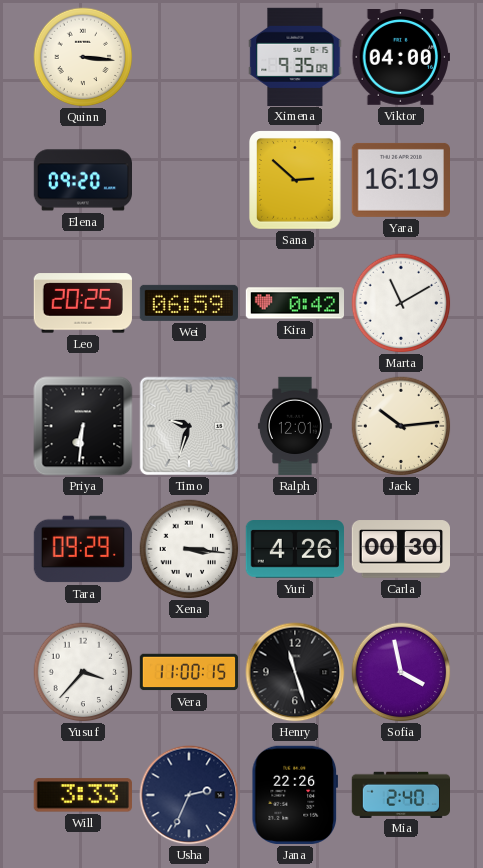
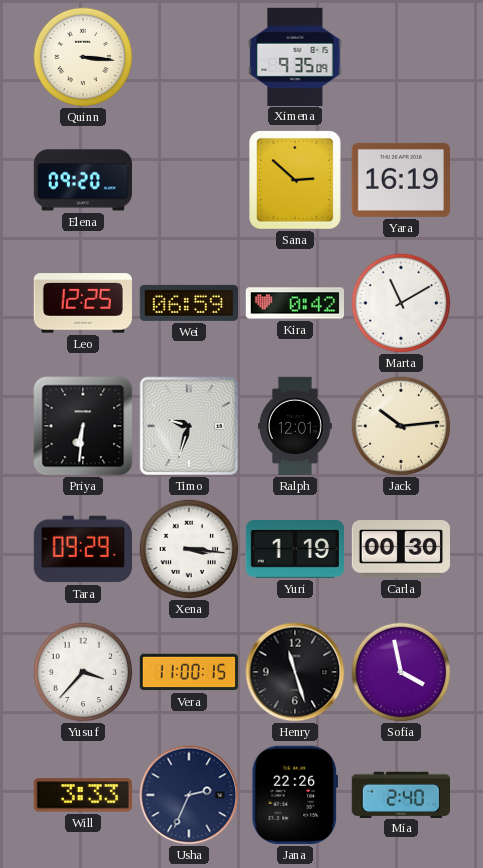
Viktor: 04:00 -> none
Leo: 20:25 -> 12:25
Yuri: 4:26 -> 1:19
